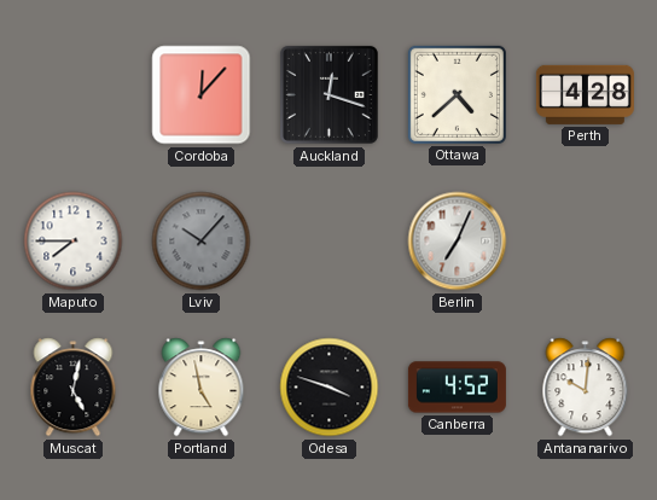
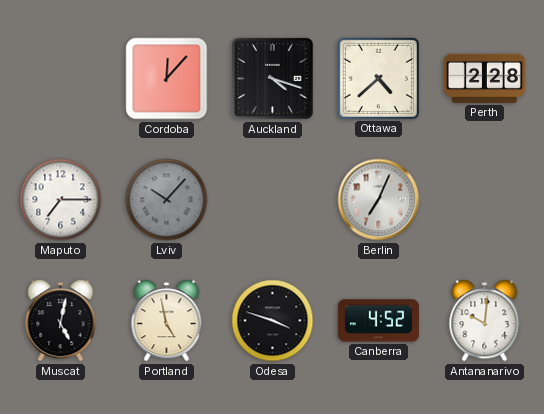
Auckland: 12:18 -> 4:18
Perth: 4:28 -> 2:28
Maputo: 7:45 -> 7:15
